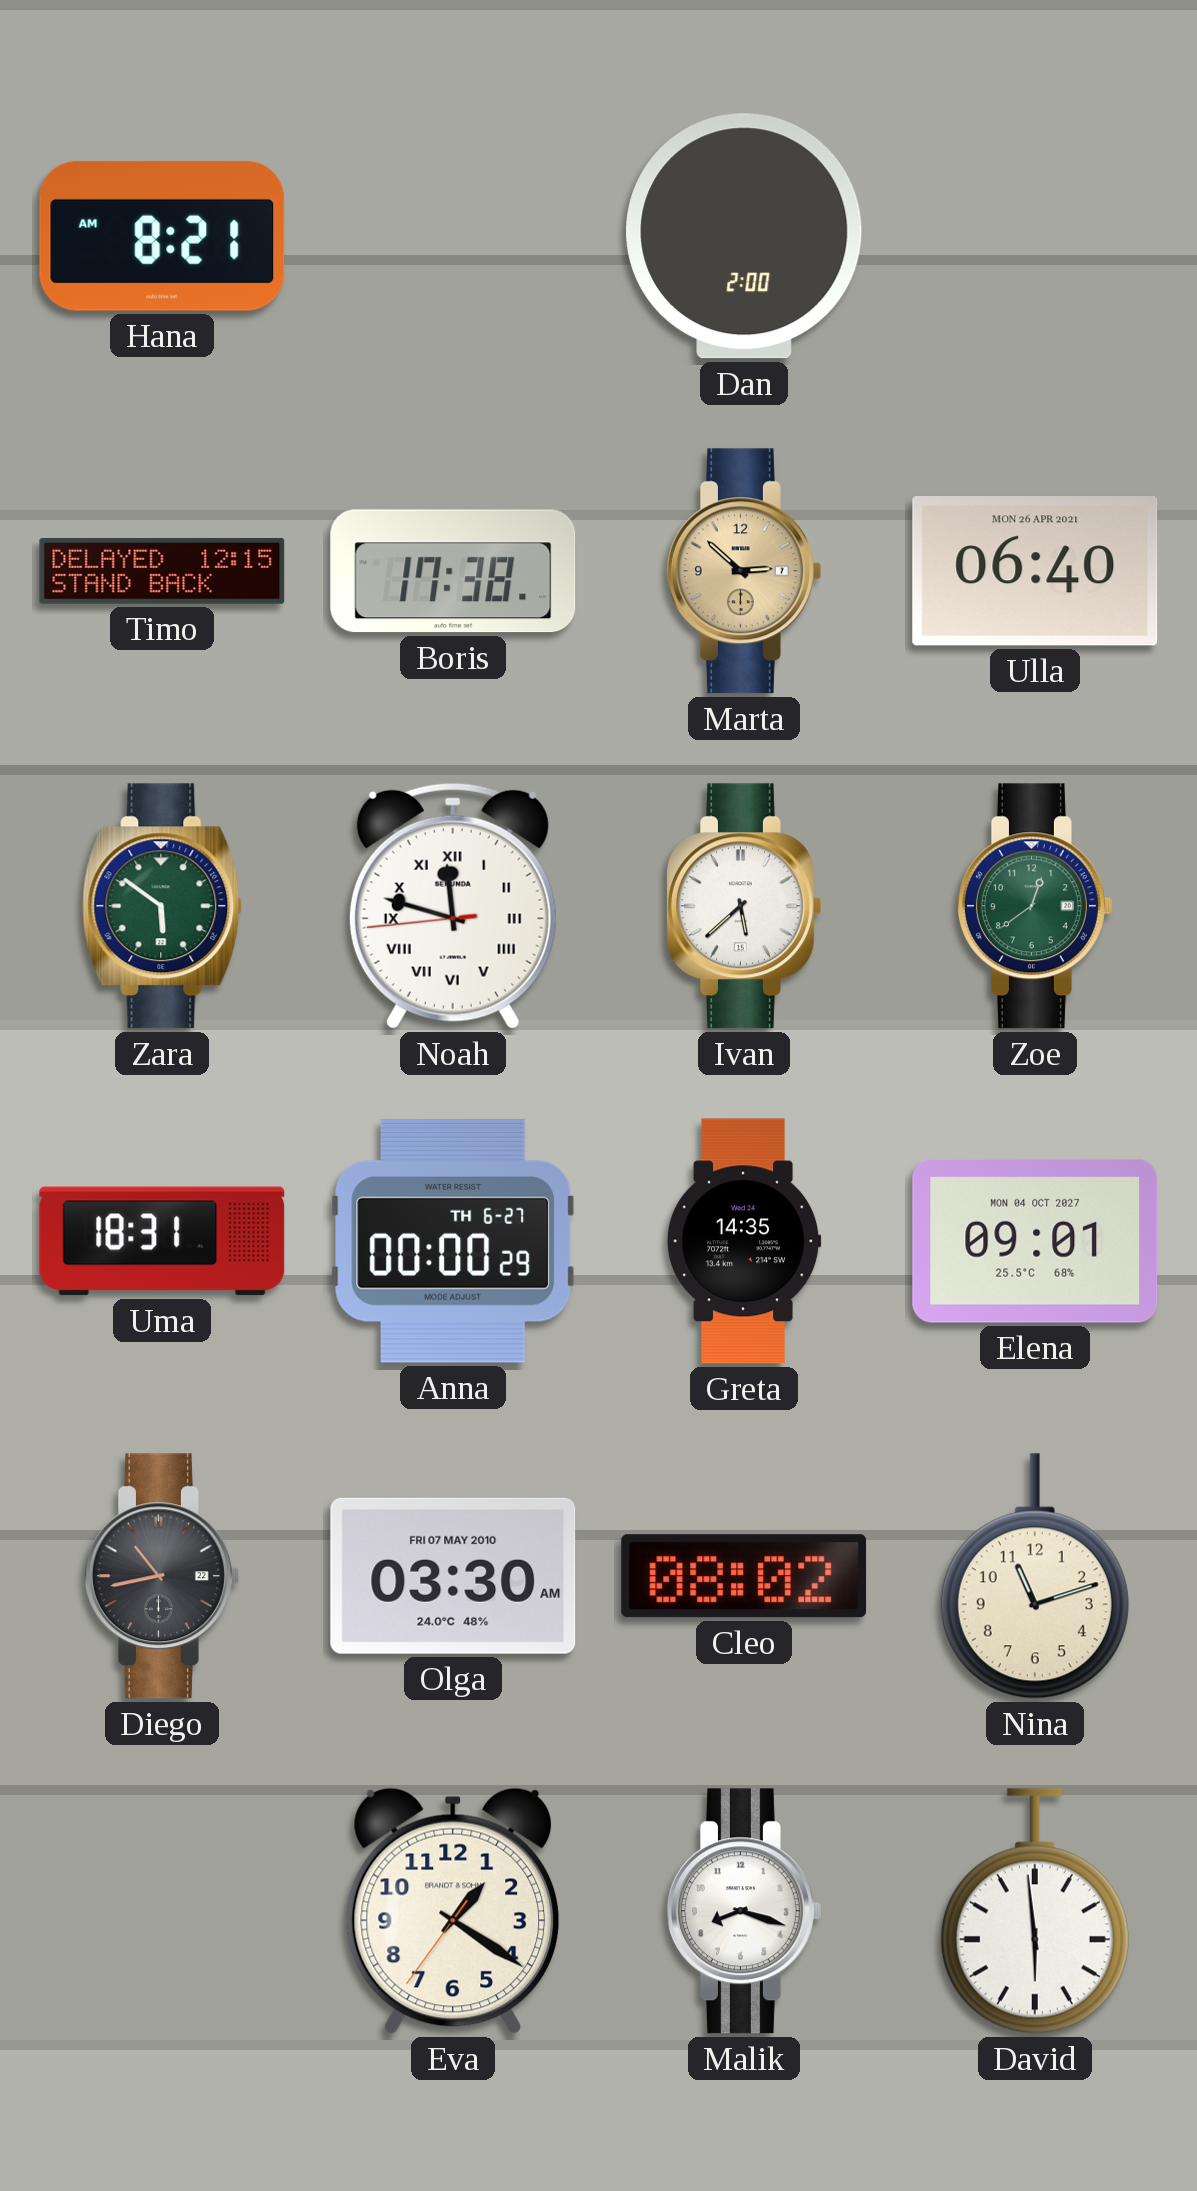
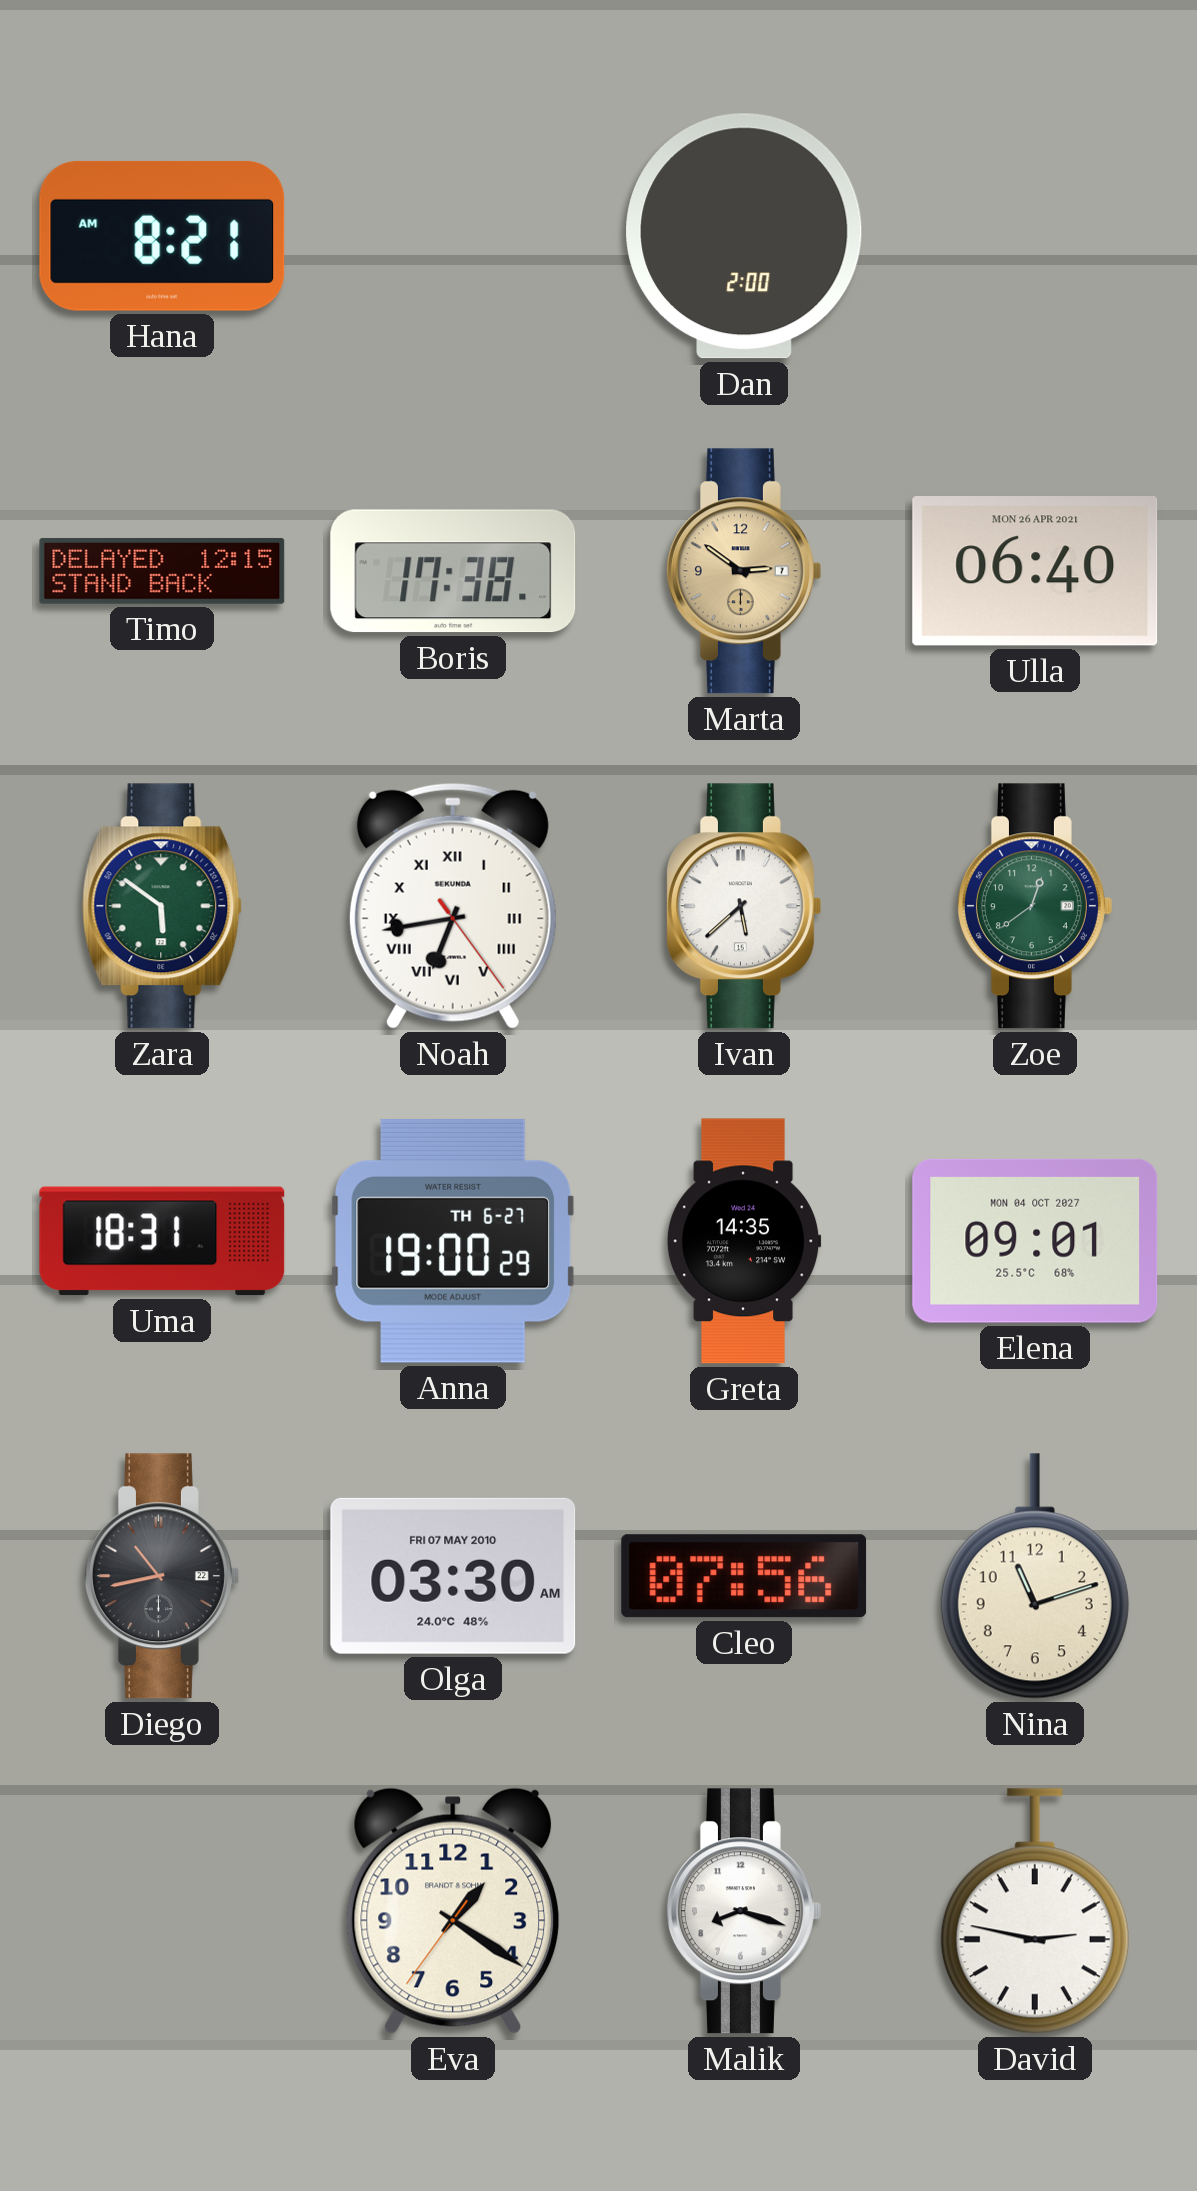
Marta: 2:52 -> 2:51
Noah: 11:47 -> 6:43
Anna: 00:00 -> 19:00
Cleo: 08:02 -> 07:56
David: 5:59 -> 2:47
